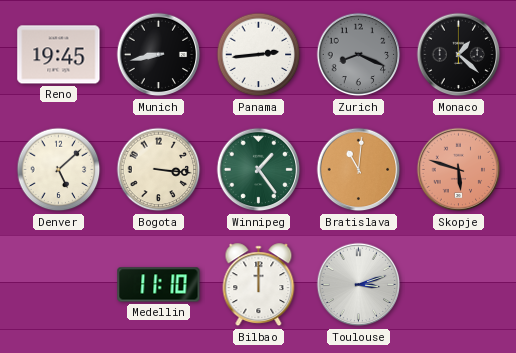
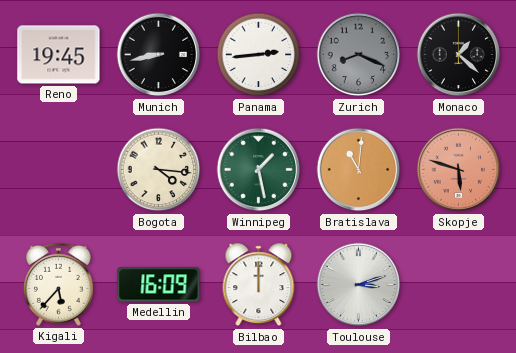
Denver: 5:08 -> none
Bogota: 3:16 -> 4:16
Winnipeg: 1:24 -> 1:28
Kigali: none -> 5:37
Medellin: 11:10 -> 16:09
